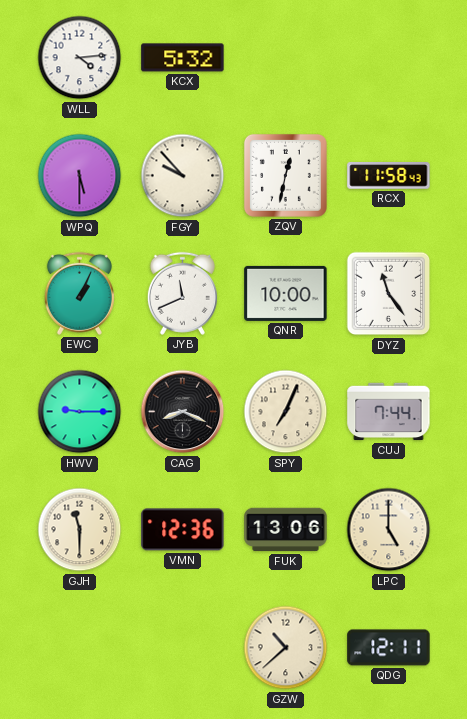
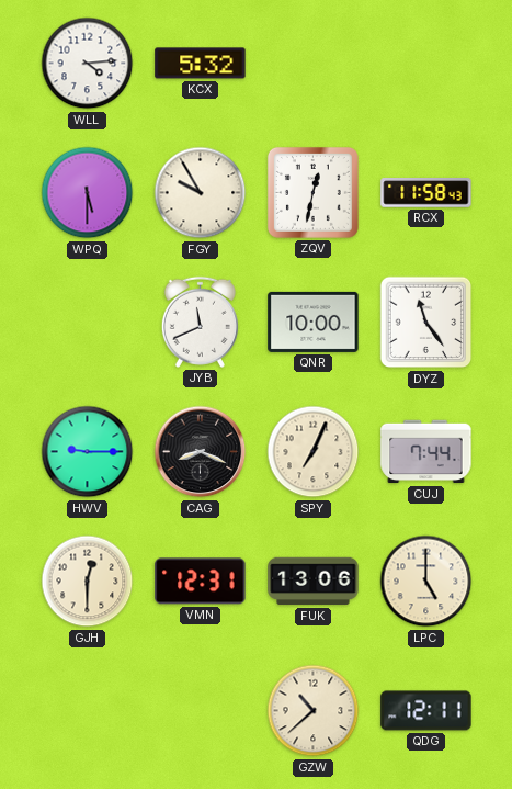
FGY: 9:53 -> 9:55
EWC: 1:04 -> none
GJH: 11:30 -> 12:30
VMN: 12:36 -> 12:31
